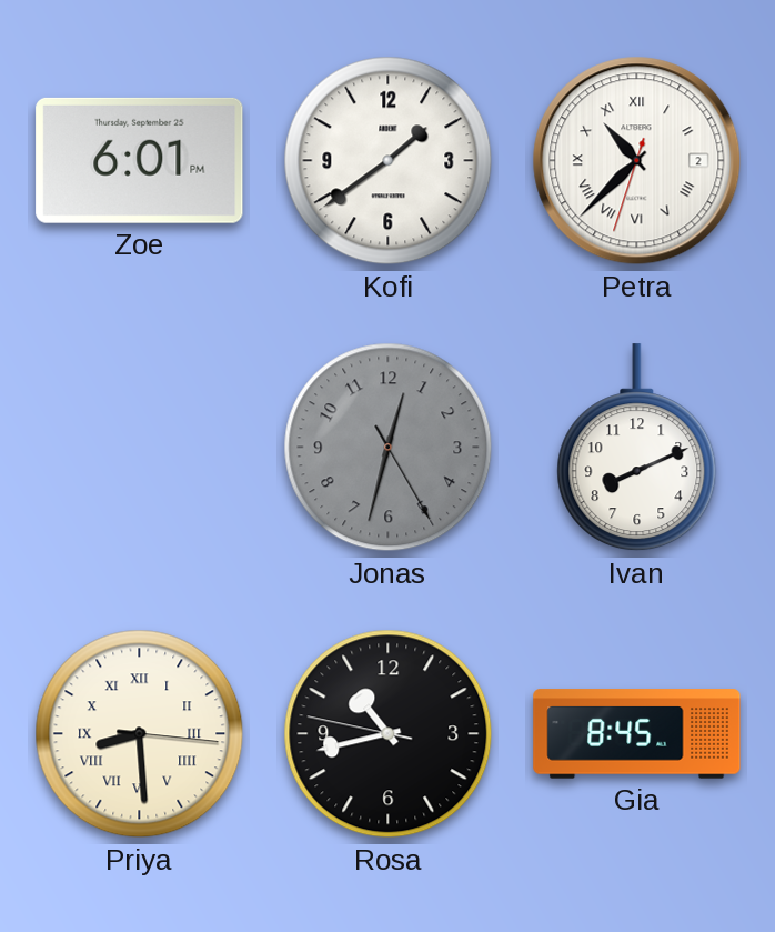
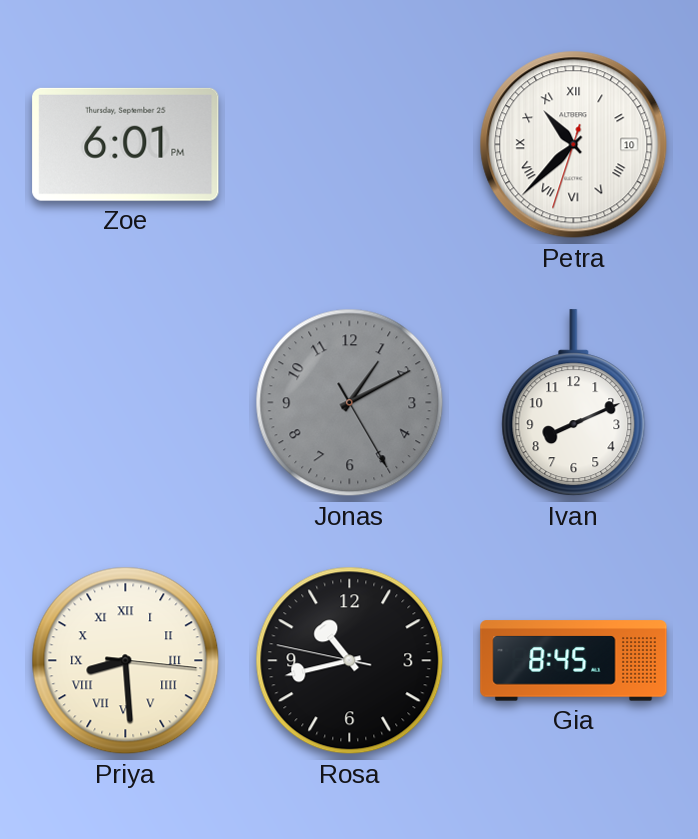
Kofi: 1:39 -> none
Petra date: 2 -> 10
Jonas: 12:32 -> 1:10
